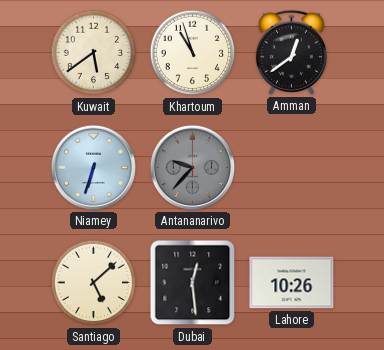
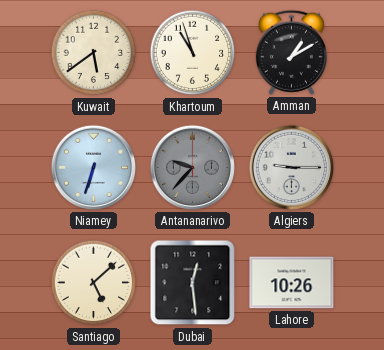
Amman: 12:39 -> 1:10
Algiers: none -> 9:15
